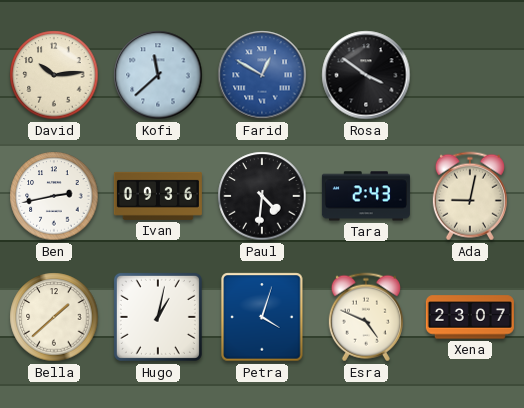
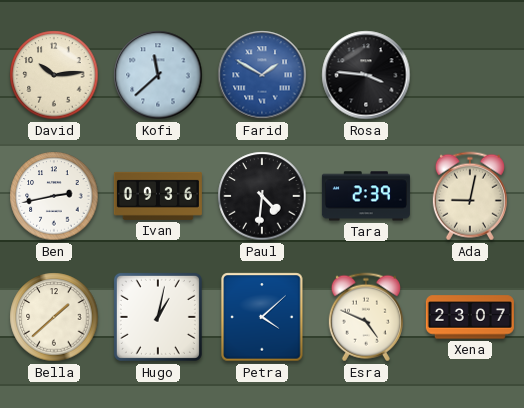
Farid: 12:50 -> 1:50
Rosa: 3:51 -> 3:46
Tara: 2:43 -> 2:39
Petra: 4:03 -> 4:08
